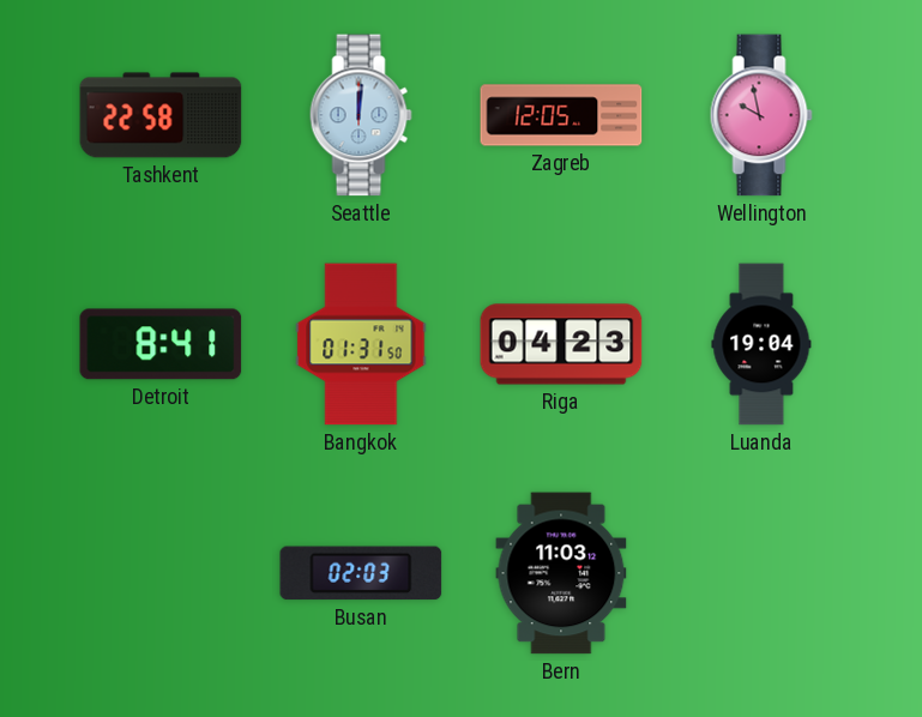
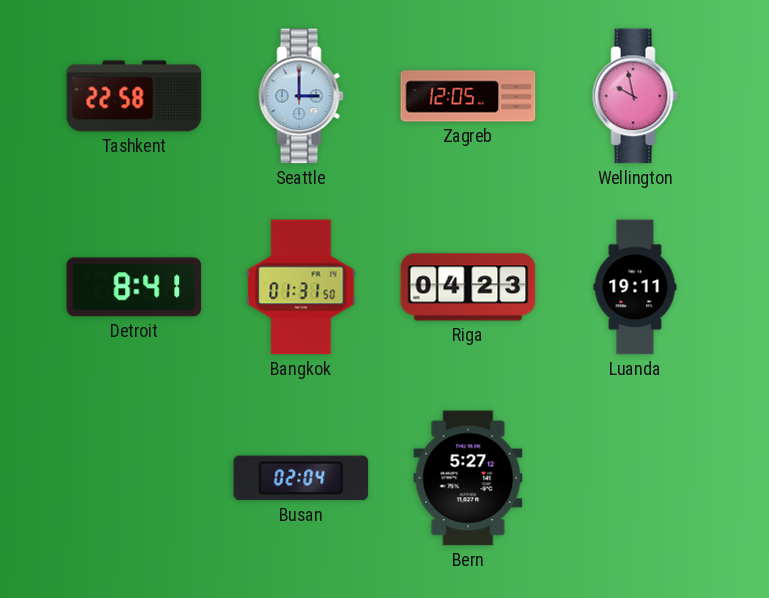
Seattle: 12:01 -> 3:00
Luanda: 19:04 -> 19:11
Busan: 02:03 -> 02:04
Bern: 11:03 -> 5:27
